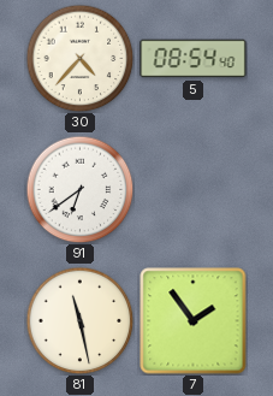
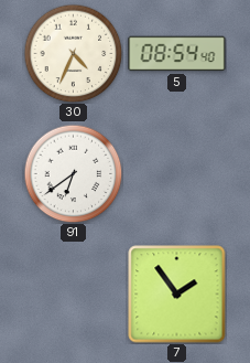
30: 4:37 -> 4:34
81: 11:28 -> none
